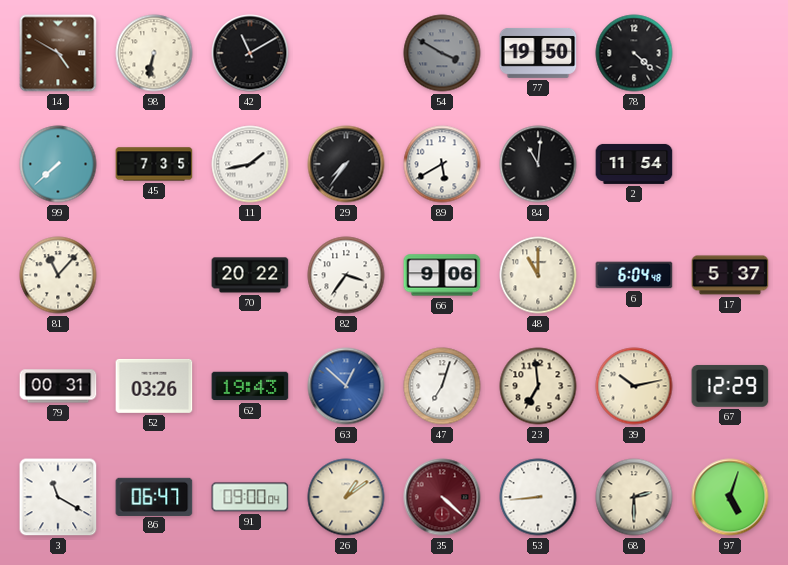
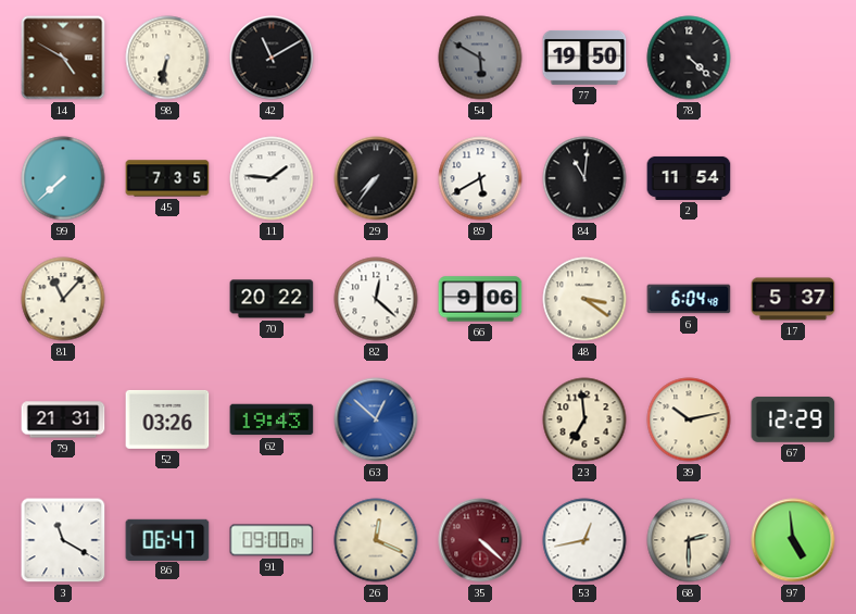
54: 3:50 -> 5:50
11: 1:43 -> 1:46
82: 3:36 -> 12:22
48: 11:00 -> 3:21
79: 00:31 -> 21:31
47: 7:03 -> none
26: 1:09 -> 12:19
53: 8:44 -> 12:43
97: 5:03 -> 4:59
